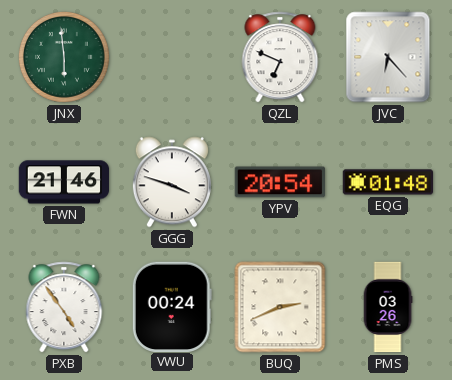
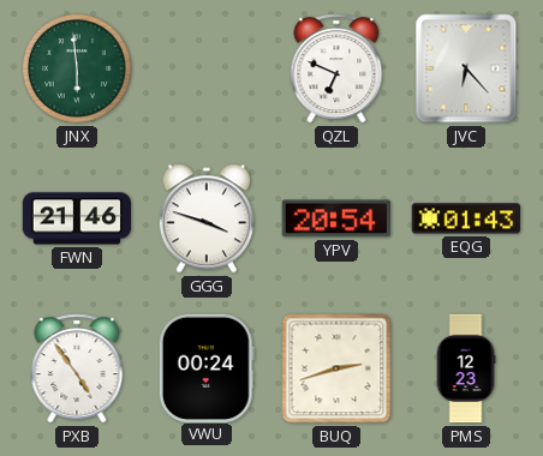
EQG: 01:48 -> 01:43
BUQ: 2:41 -> 2:42
PMS: 03:26 -> 12:23
